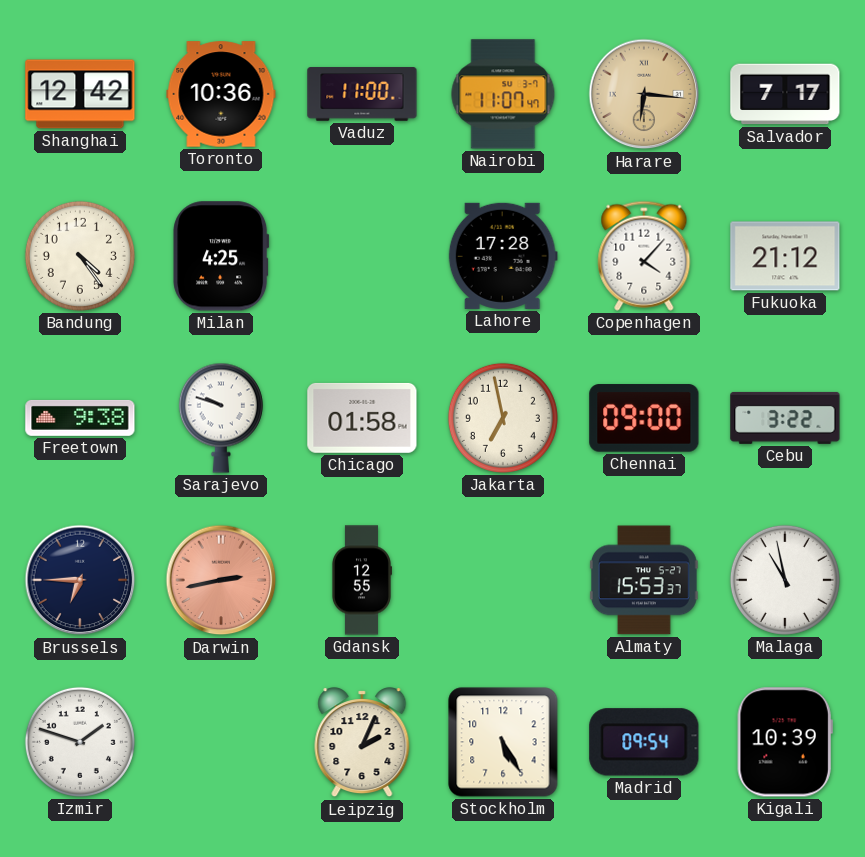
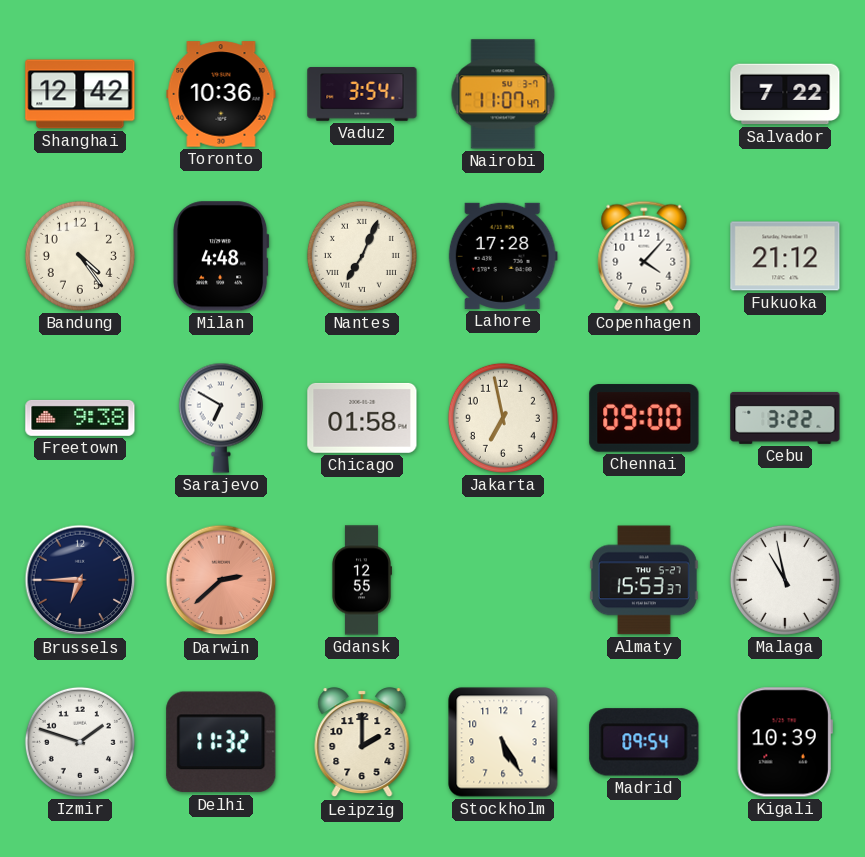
Vaduz: 11:00 -> 3:54
Harare: 6:16 -> none
Salvador: 7:17 -> 7:22
Milan: 4:25 -> 4:48
Nantes: none -> 7:04
Sarajevo: 9:48 -> 6:50
Darwin: 2:43 -> 2:38
Delhi: none -> 11:32
Leipzig: 2:04 -> 2:00
